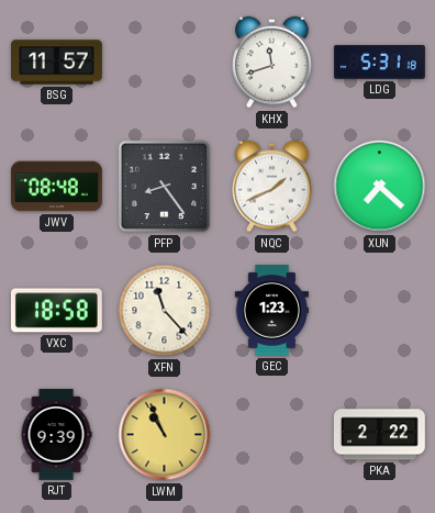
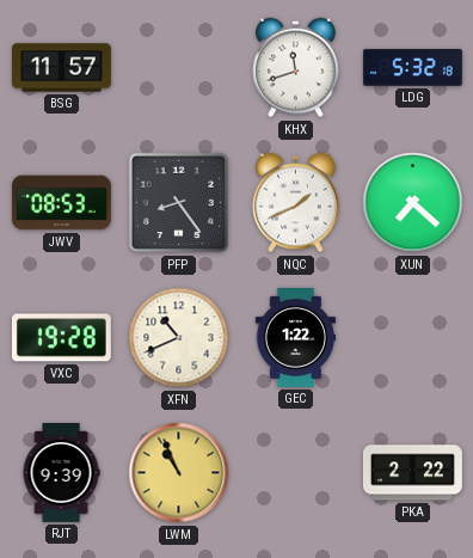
LDG: 5:31 -> 5:32
JWV: 08:48 -> 08:53
VXC: 18:58 -> 19:28
XFN: 11:23 -> 10:41
GEC: 1:23 -> 1:22
